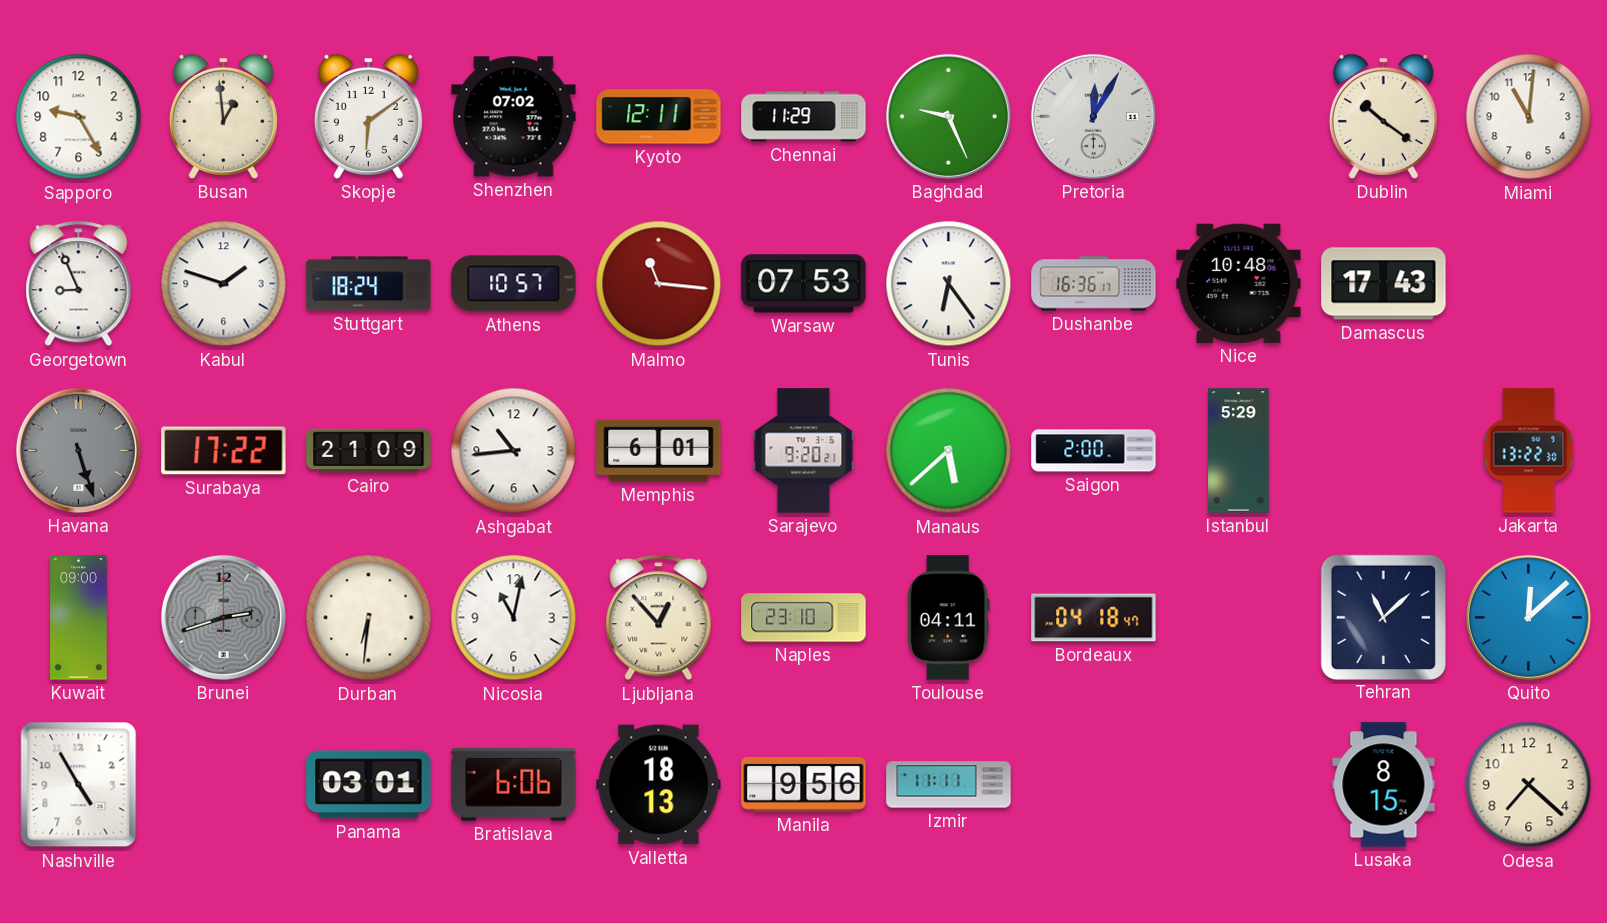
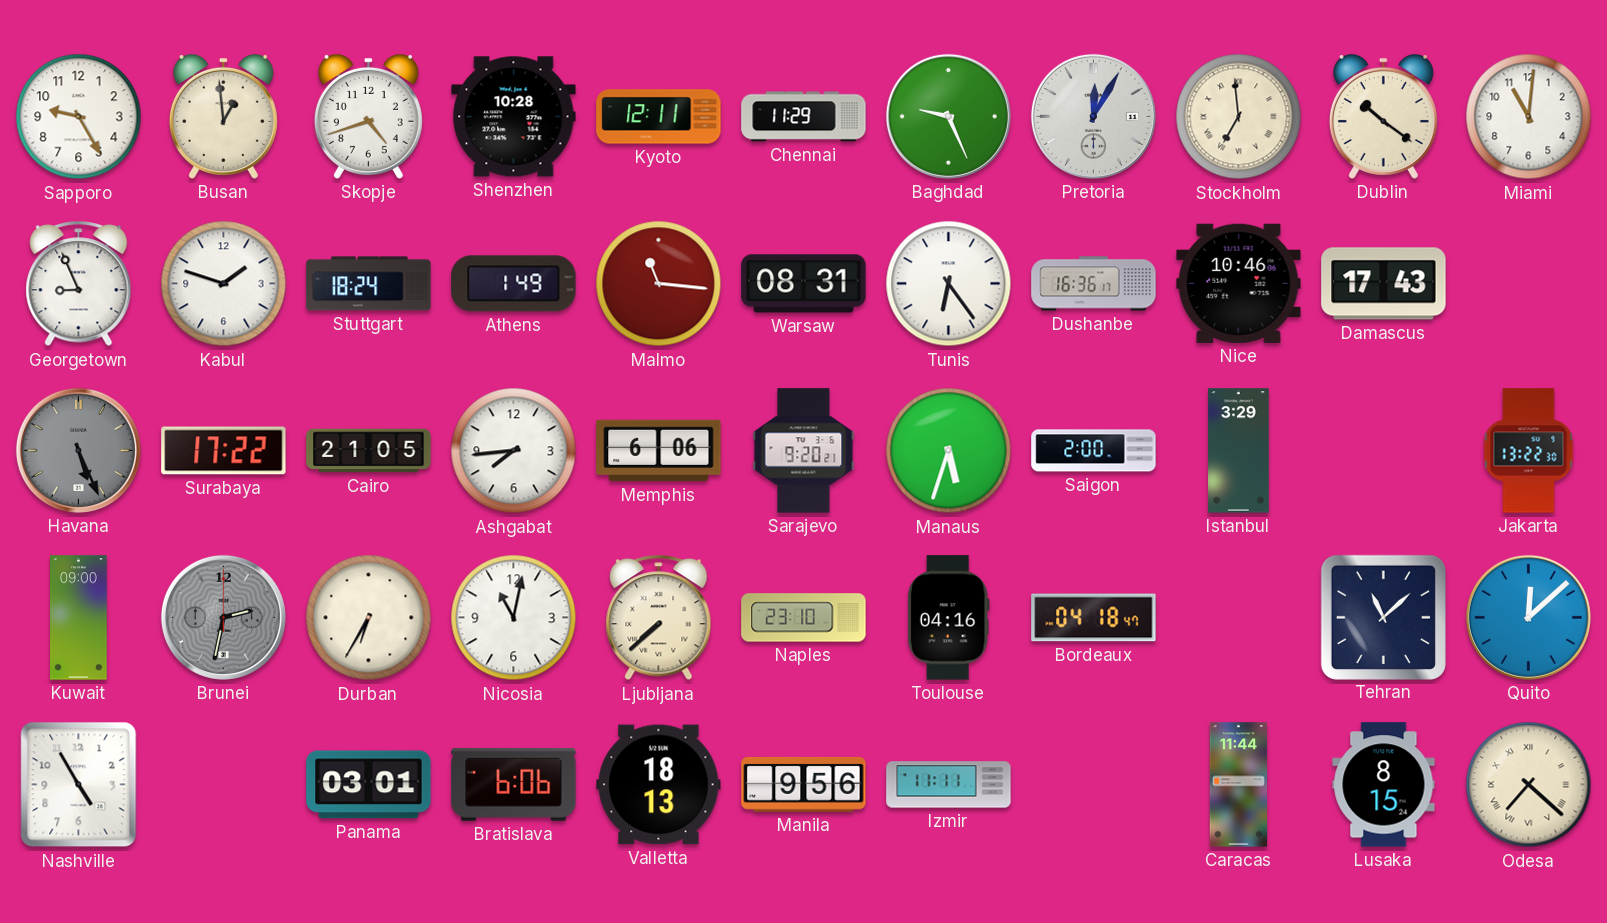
Skopje: 6:09 -> 4:42
Shenzhen: 07:02 -> 10:28
Stockholm: none -> 6:59
Athens: 10:57 -> 1:49
Warsaw: 07:53 -> 08:31
Nice: 10:48 -> 10:46
Havana: 5:27 -> 5:26
Cairo: 21:09 -> 21:05
Ashgabat: 10:44 -> 7:44
Memphis: 6:01 -> 6:06
Manaus: 5:38 -> 5:33
Istanbul: 5:29 -> 3:29
Brunei: 2:42 -> 2:32
Durban: 6:31 -> 6:35
Ljubljana: 12:53 -> 7:38
Toulouse: 04:11 -> 04:16
Caracas: none -> 11:44
Odesa numerals: Arabic -> Roman
